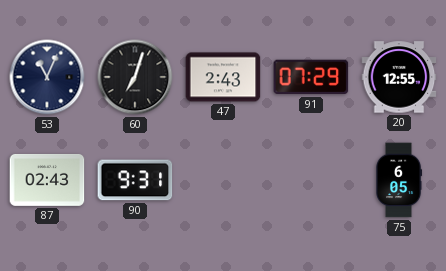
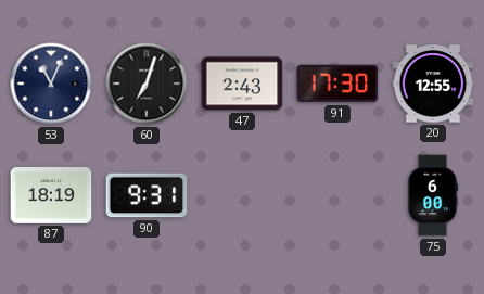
91: 07:29 -> 17:30
87: 02:43 -> 18:19
75: 6:05 -> 6:00
